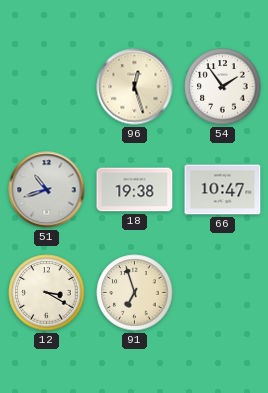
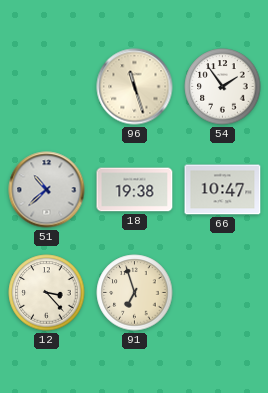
96: 12:27 -> 11:27
51: 10:42 -> 10:38
12: 3:20 -> 3:23
